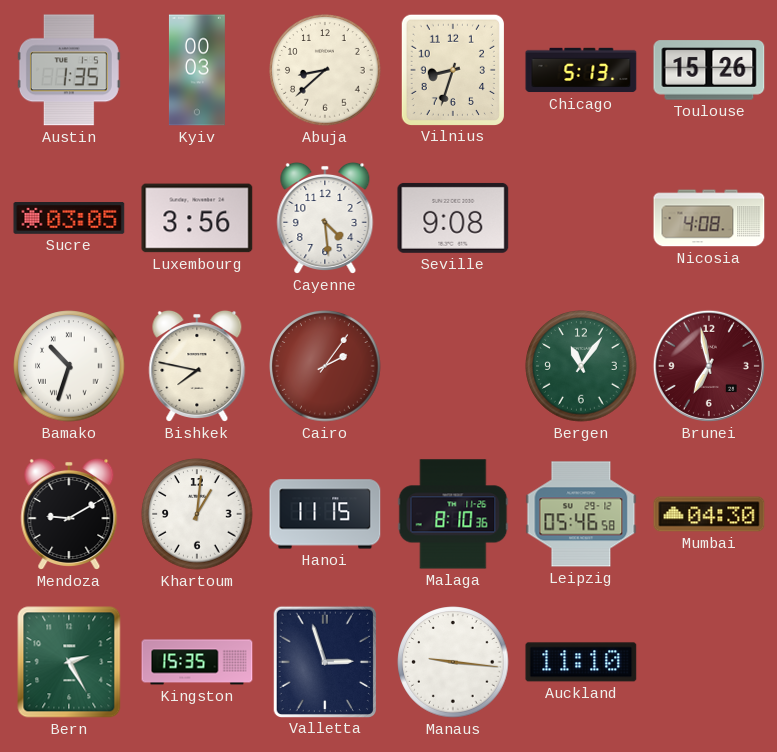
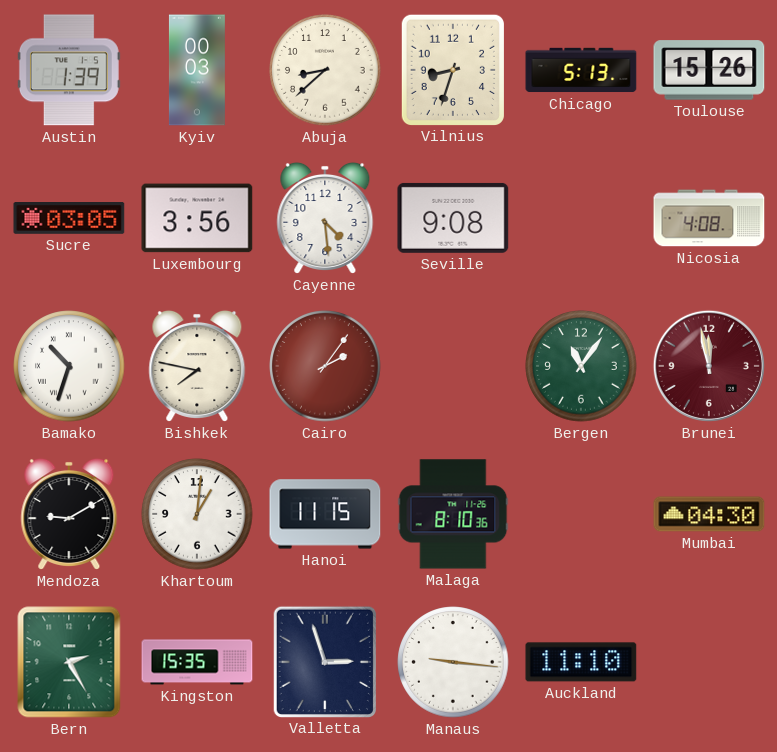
Austin: 1:35 -> 1:39
Brunei: 6:58 -> 11:58
Leipzig: 05:46 -> none
